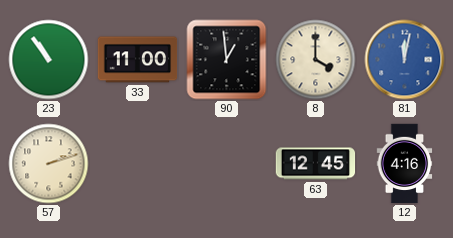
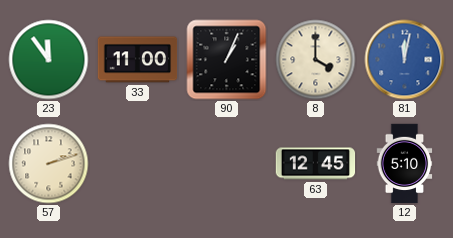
23: 10:54 -> 11:54
90: 12:59 -> 1:04
12: 4:16 -> 5:10
